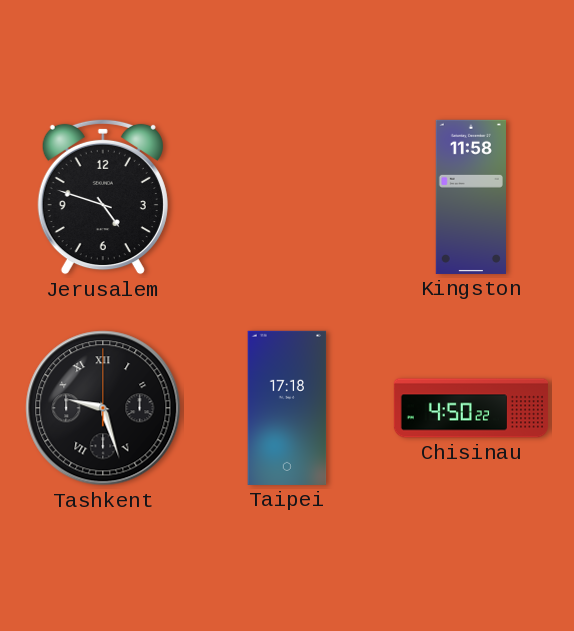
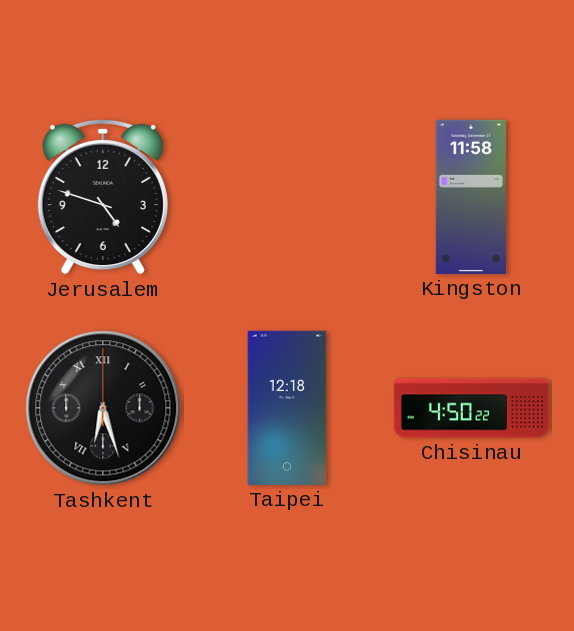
Tashkent: 9:27 -> 6:27
Taipei: 17:18 -> 12:18
